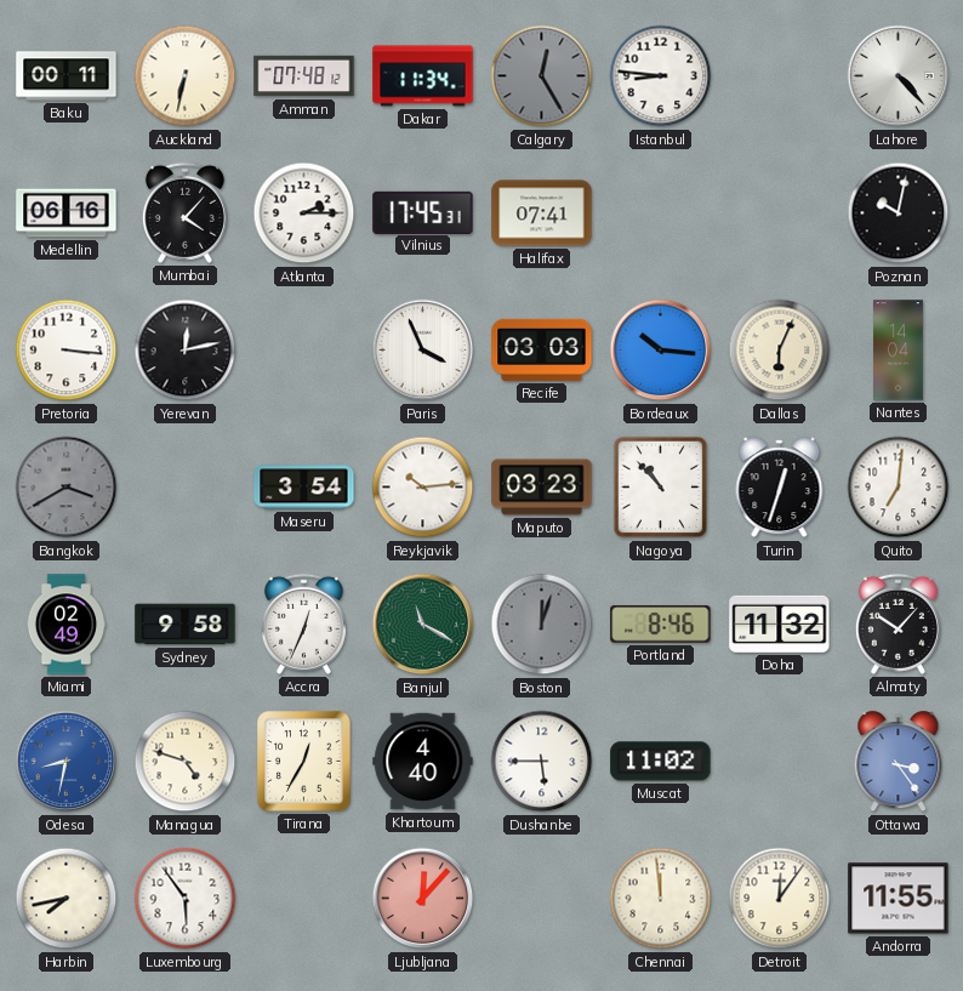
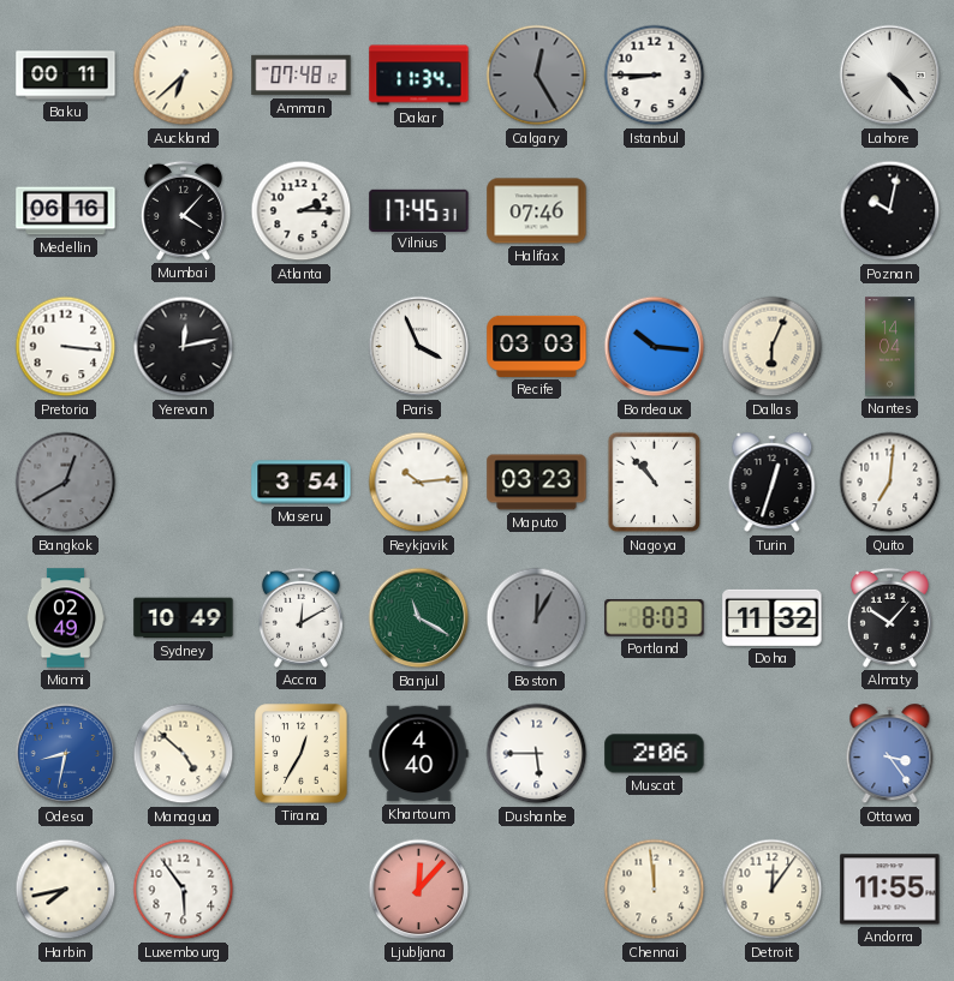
Auckland: 6:32 -> 6:38
Istanbul: 8:46 -> 8:45
Halifax: 07:41 -> 07:46
Bangkok: 3:40 -> 12:40
Sydney: 9:58 -> 10:49
Accra: 12:34 -> 12:10
Boston: 12:03 -> 12:05
Portland: 8:46 -> 8:03
Managua: 4:48 -> 4:52
Muscat: 11:02 -> 2:06
